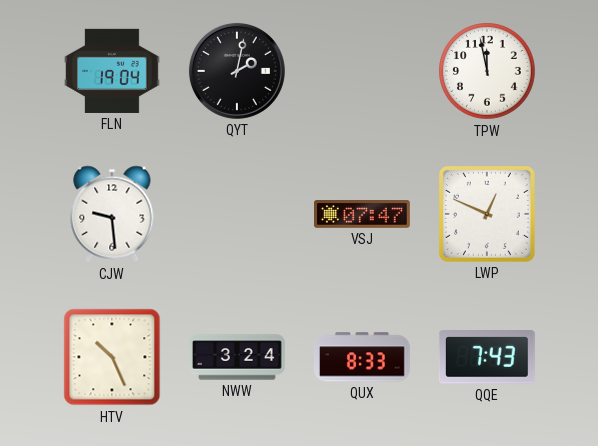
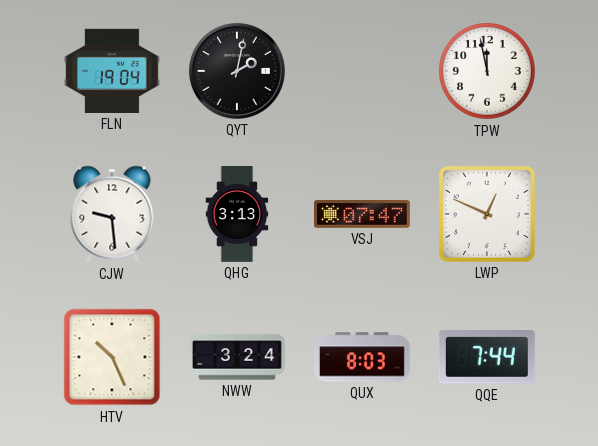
QHG: none -> 3:13
QUX: 8:33 -> 8:03
QQE: 7:43 -> 7:44
